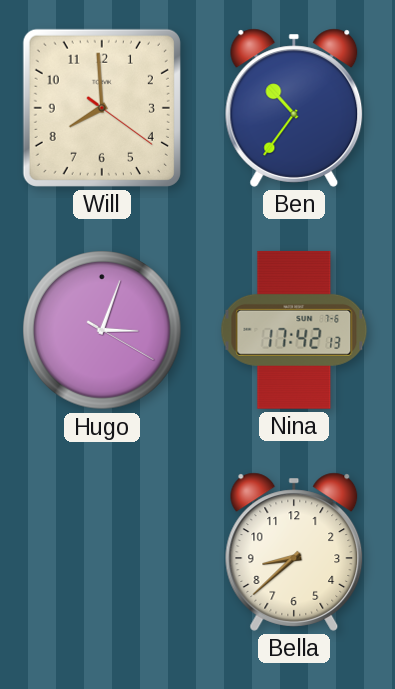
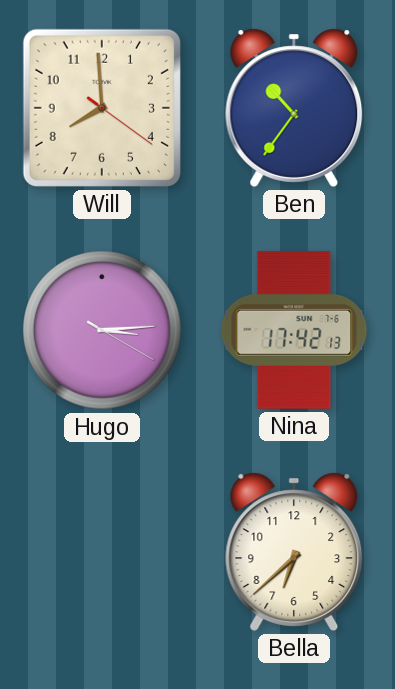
Hugo: 3:03 -> 3:14
Bella: 8:38 -> 6:38
